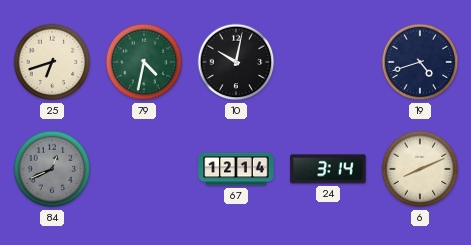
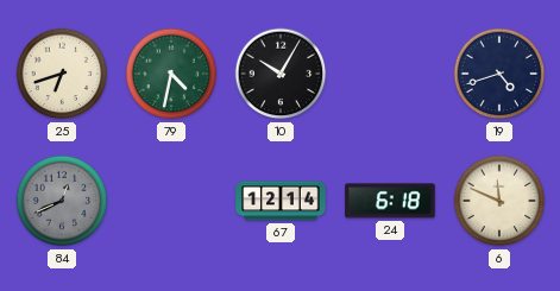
10: 10:02 -> 10:05
24: 3:14 -> 6:18
6: 8:11 -> 11:49
